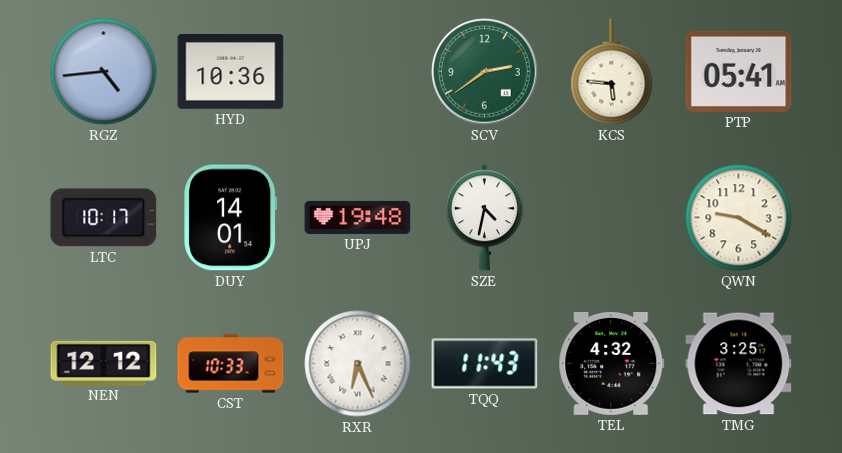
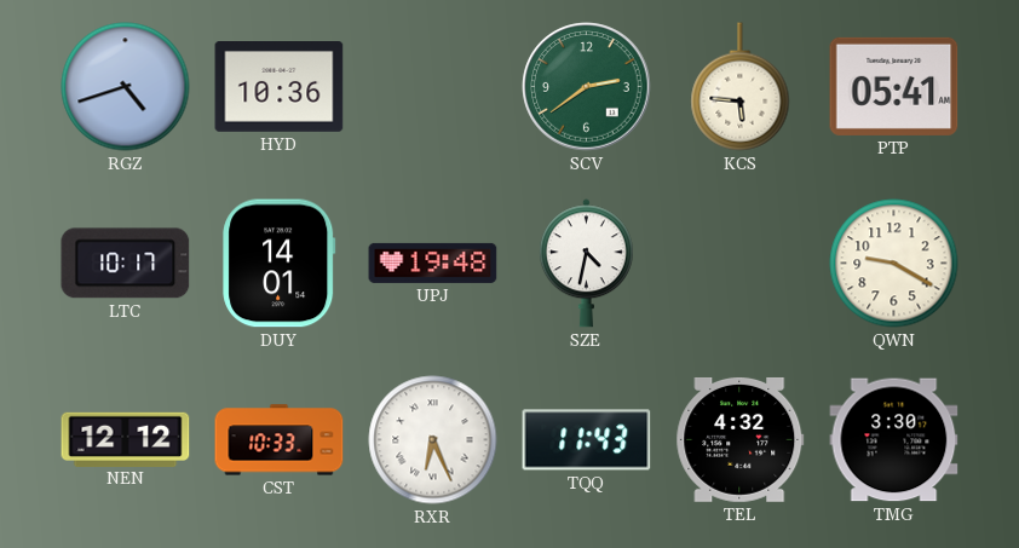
RGZ: 4:44 -> 4:42
TMG: 3:25 -> 3:30
